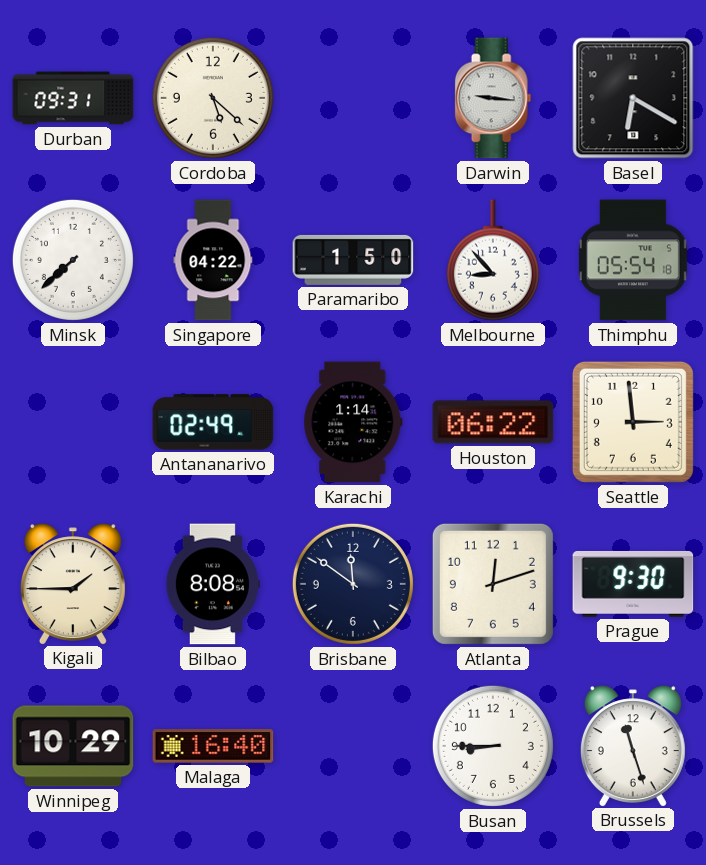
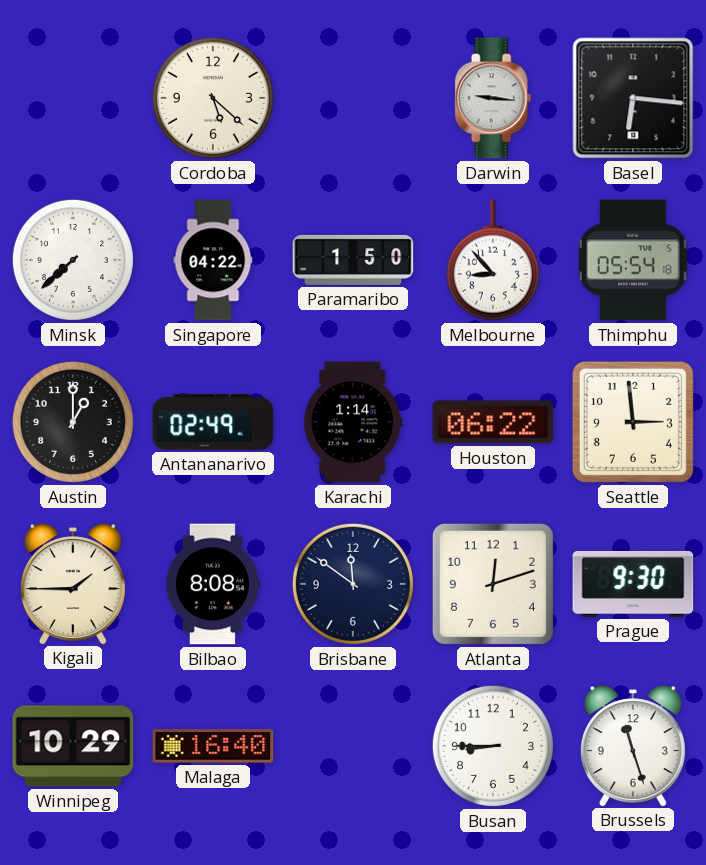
Durban: 09:31 -> none
Basel: 6:20 -> 6:16
Austin: none -> 1:00
